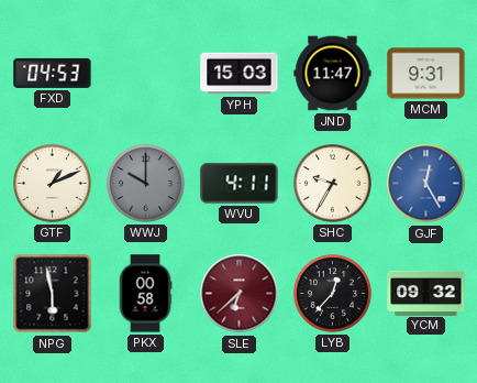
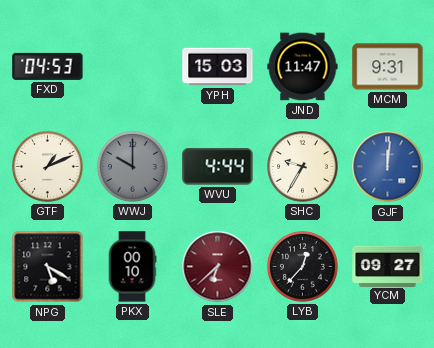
WVU: 4:11 -> 4:44
GJF: 12:25 -> 12:01
NPG: 5:58 -> 5:20
PKX: 00:58 -> 00:10
YCM: 09:32 -> 09:27
